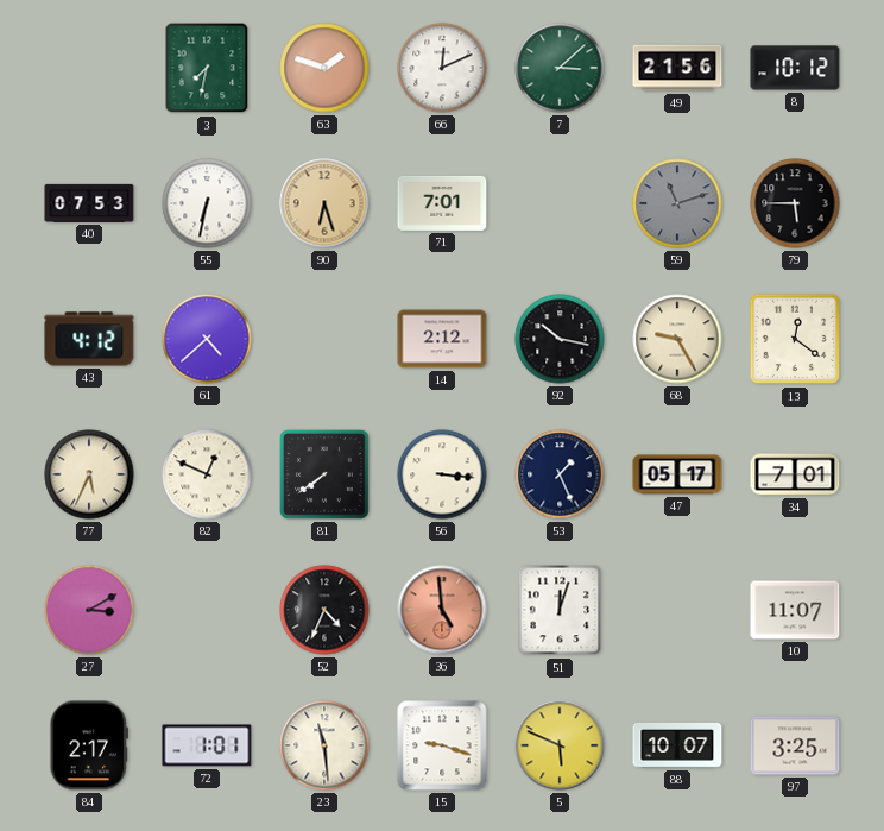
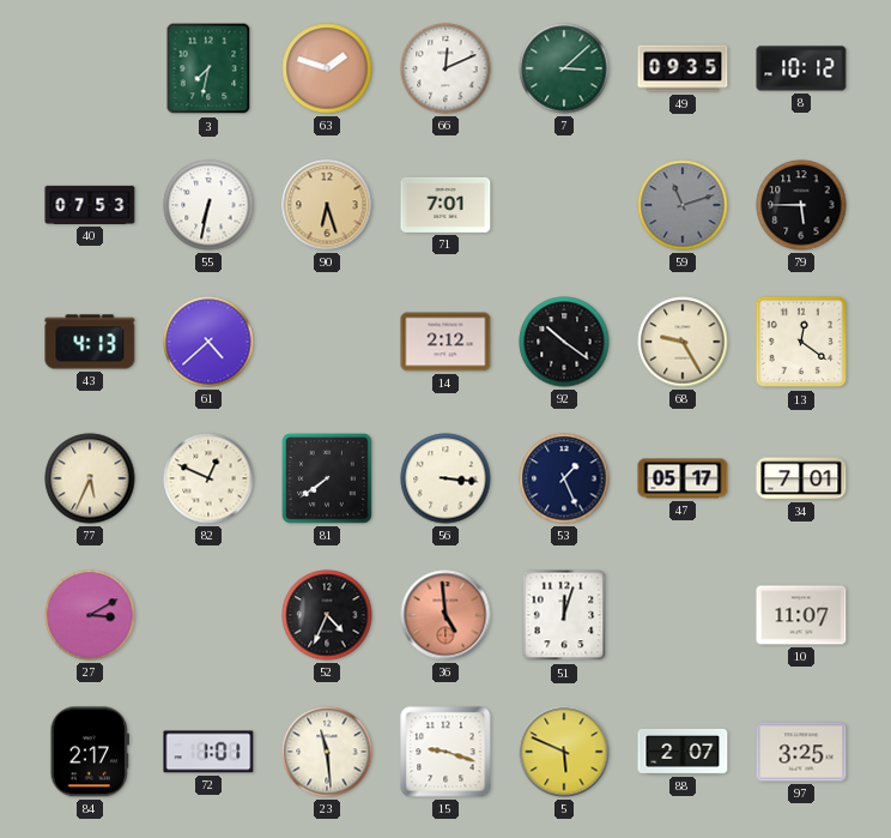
49: 21:56 -> 09:35
43: 4:12 -> 4:13
92: 10:17 -> 10:21
88: 10:07 -> 2:07
